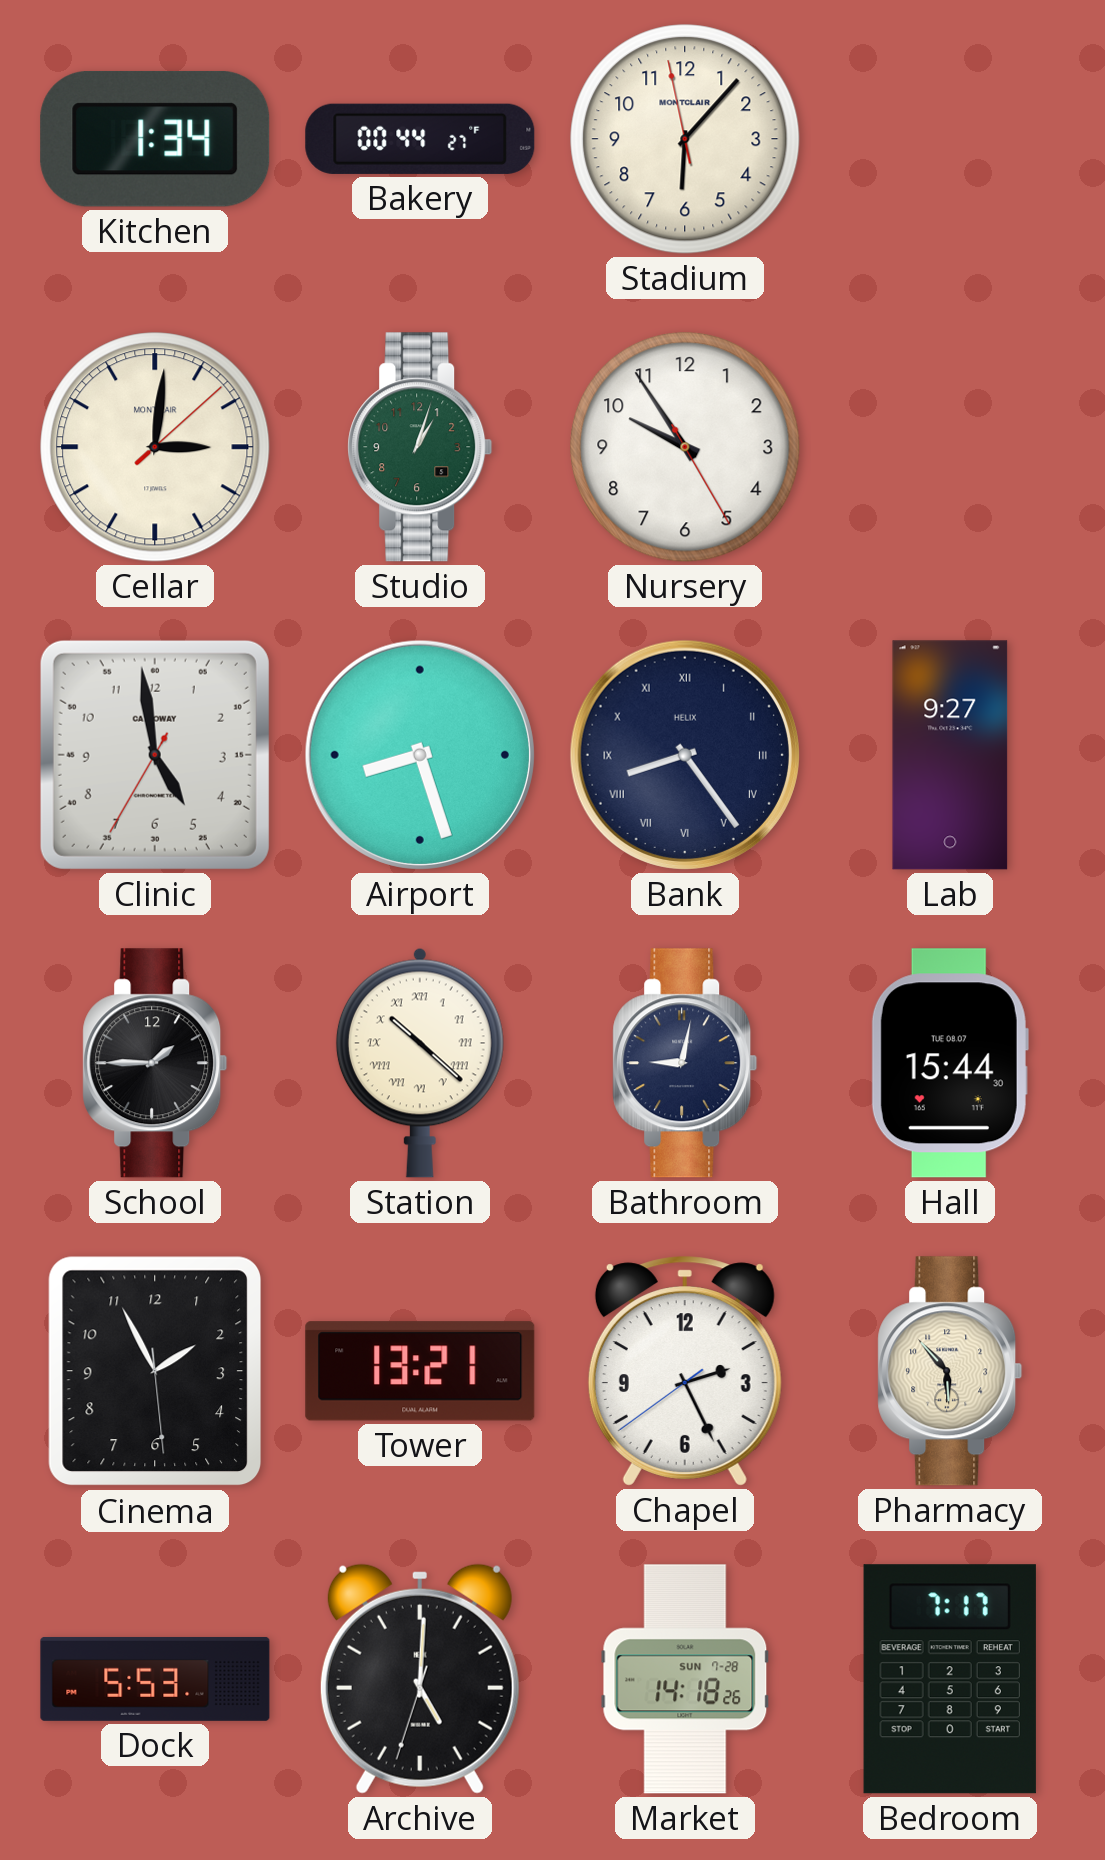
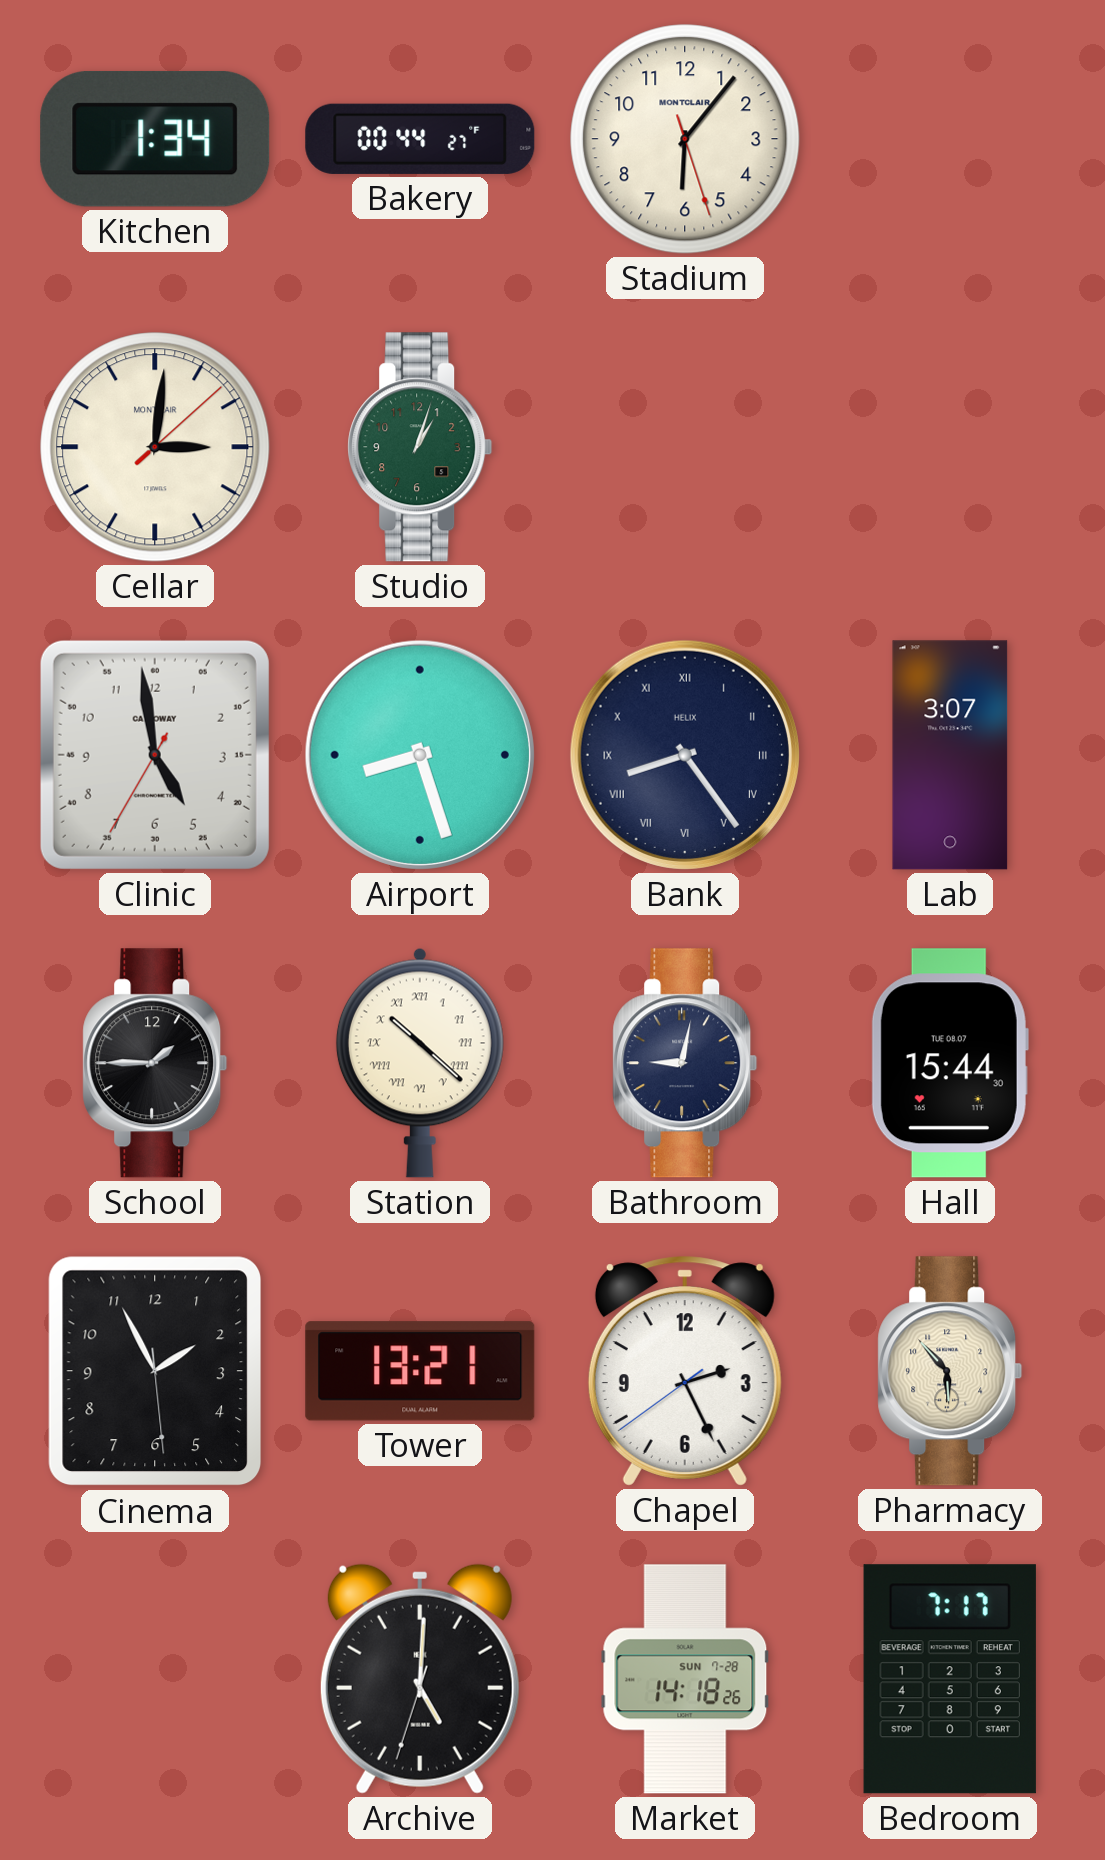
Stadium: 6:06:58 -> 6:06:27
Nursery: 9:54 -> none
Lab: 9:27 -> 3:07
Dock: 5:53 -> none
